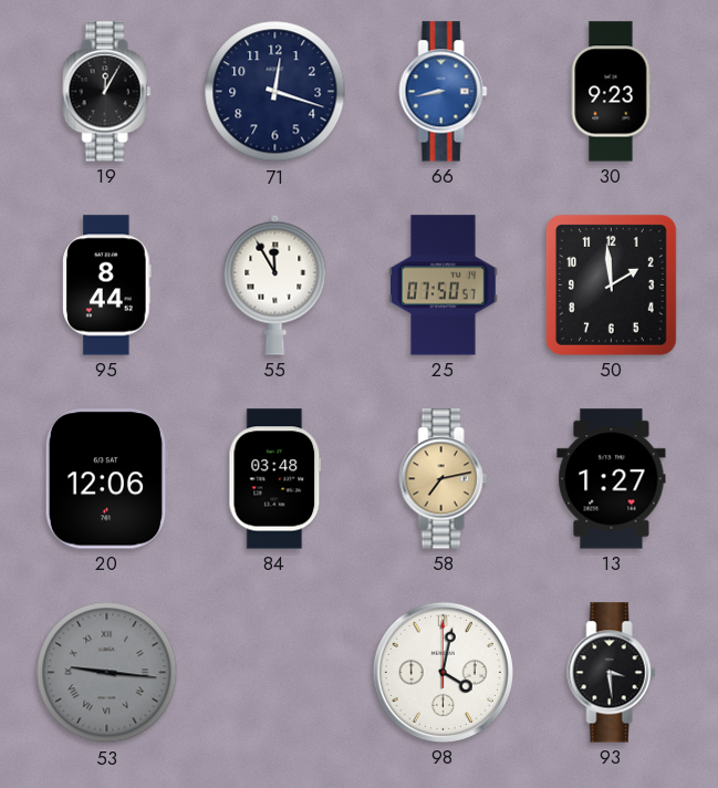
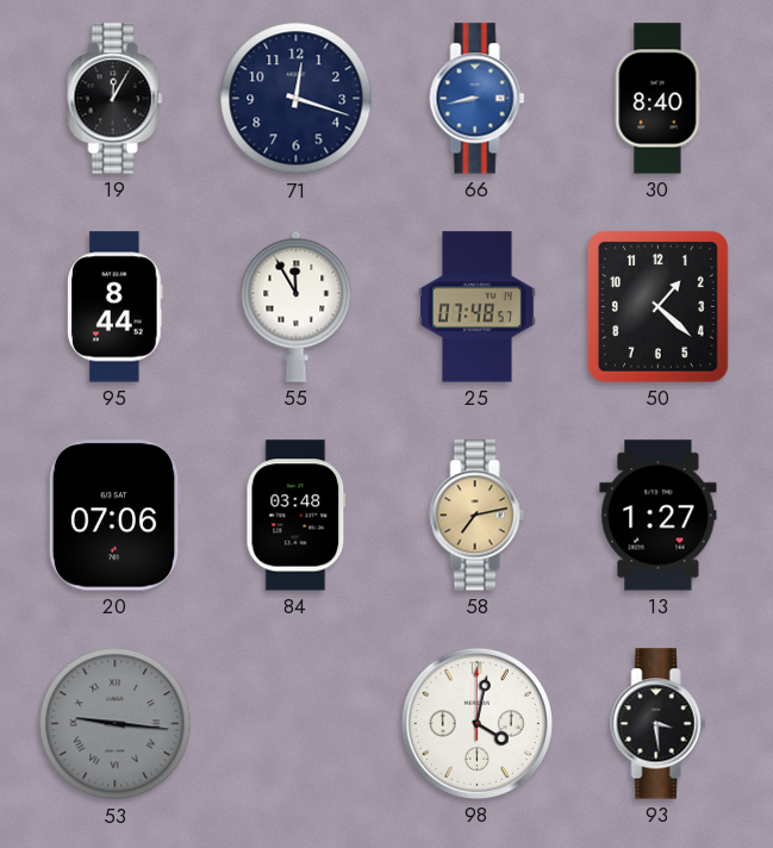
30: 9:23 -> 8:40
25: 07:50 -> 07:48
50: 1:59 -> 1:22
20: 12:06 -> 07:06
